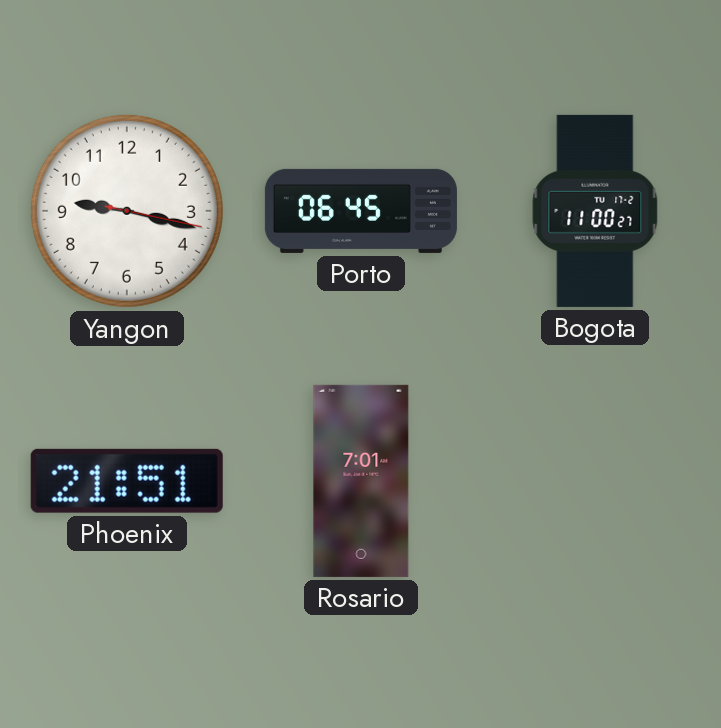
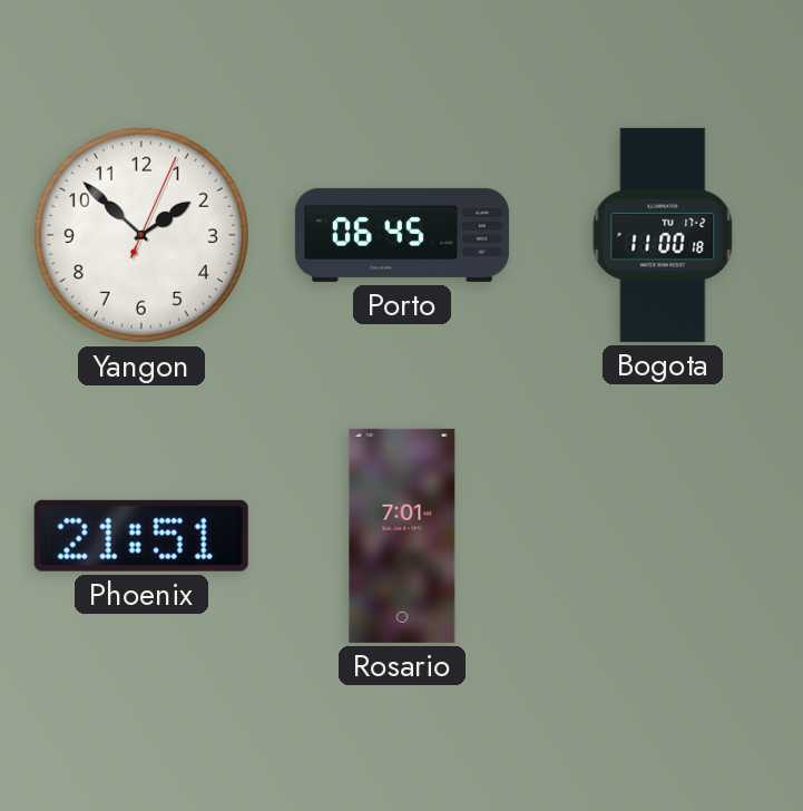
Yangon: 9:17 -> 1:52
Bogota: 11:00:27 -> 11:00:18
